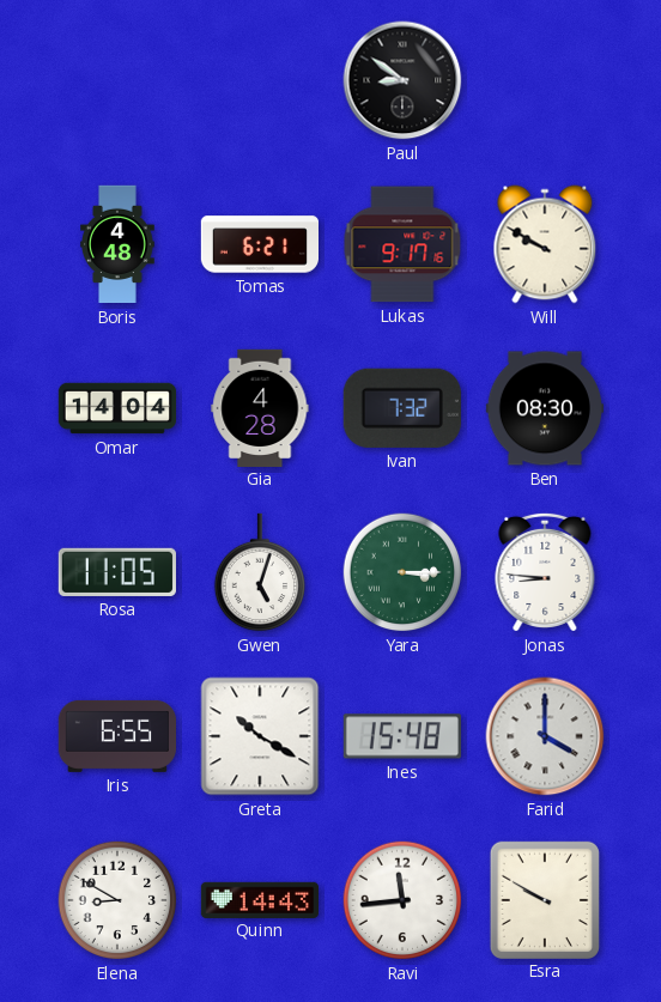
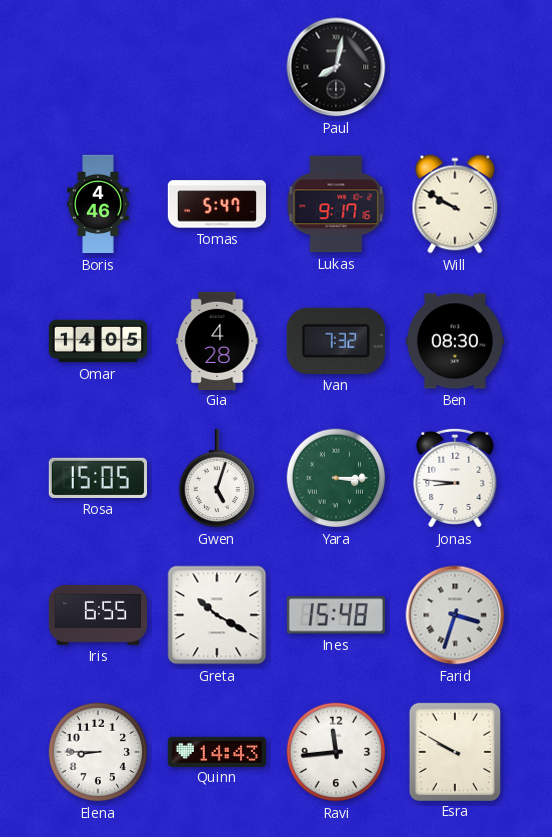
Paul: 8:51 -> 8:02
Boris: 4:48 -> 4:46
Tomas: 6:21 -> 5:47
Omar: 14:04 -> 14:05
Rosa: 11:05 -> 15:05
Farid: 4:00 -> 3:33
Elena: 8:50 -> 8:45
